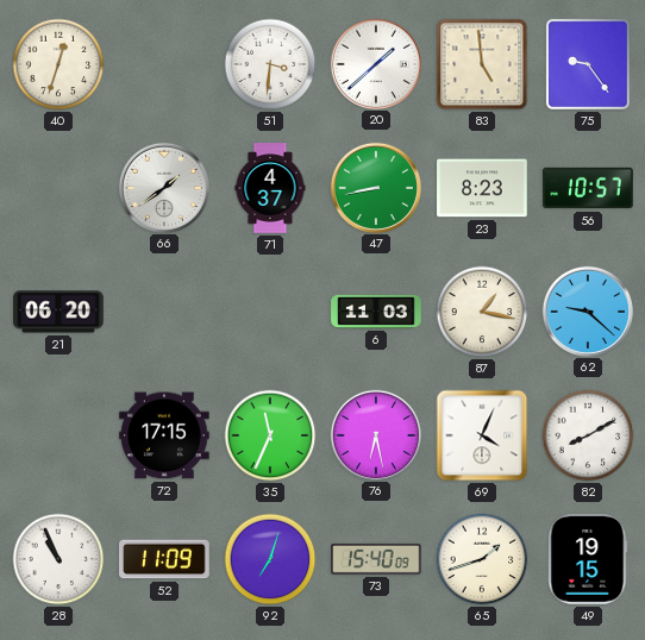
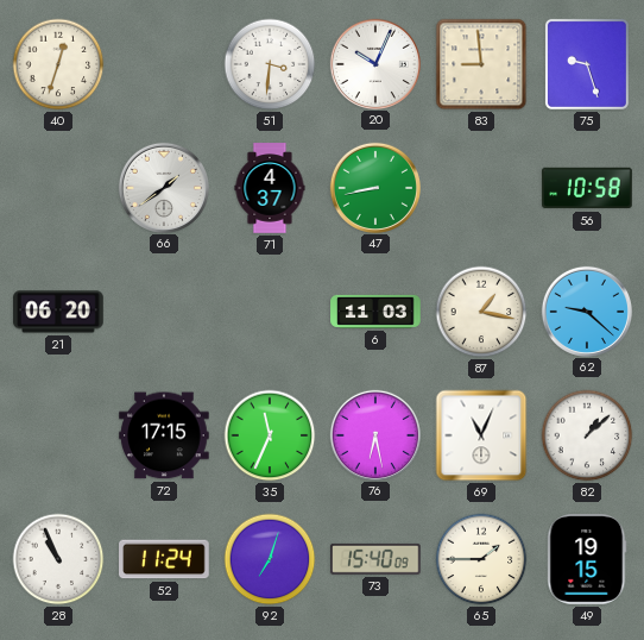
20: 1:38 -> 10:04
83: 4:59 -> 8:59
75: 9:24 -> 9:27
23: 8:23 -> none
56: 10:57 -> 10:58
69: 4:04 -> 11:04
82: 8:10 -> 1:08
52: 11:09 -> 11:24
65: 1:42 -> 1:45
